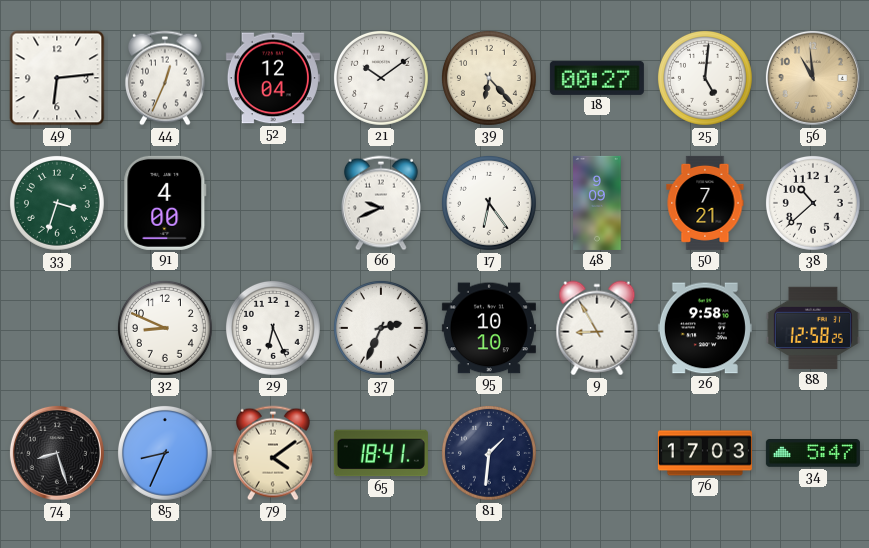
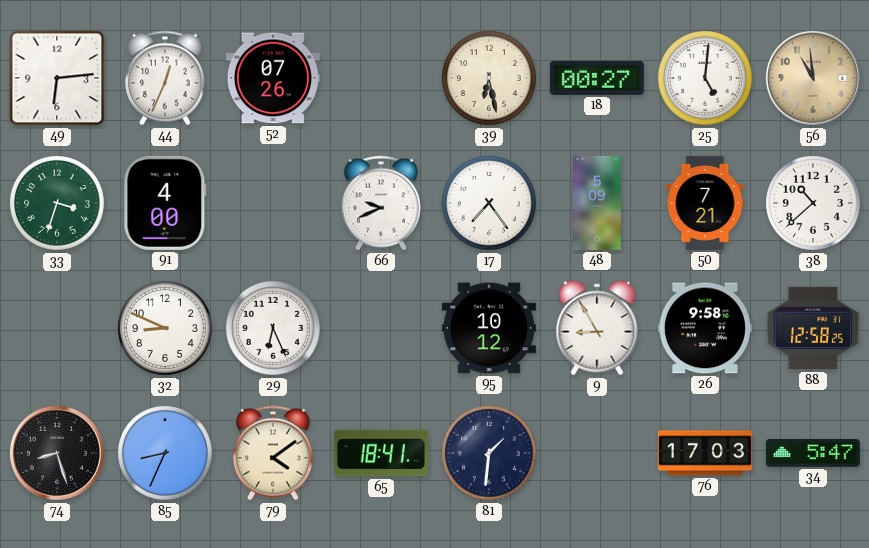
52: 12:04 -> 07:26
21: 10:09 -> none
39: 6:23 -> 6:28
17: 6:24 -> 7:24
48: 9:09 -> 5:09
37: 2:34 -> none
95: 10:10 -> 10:12
